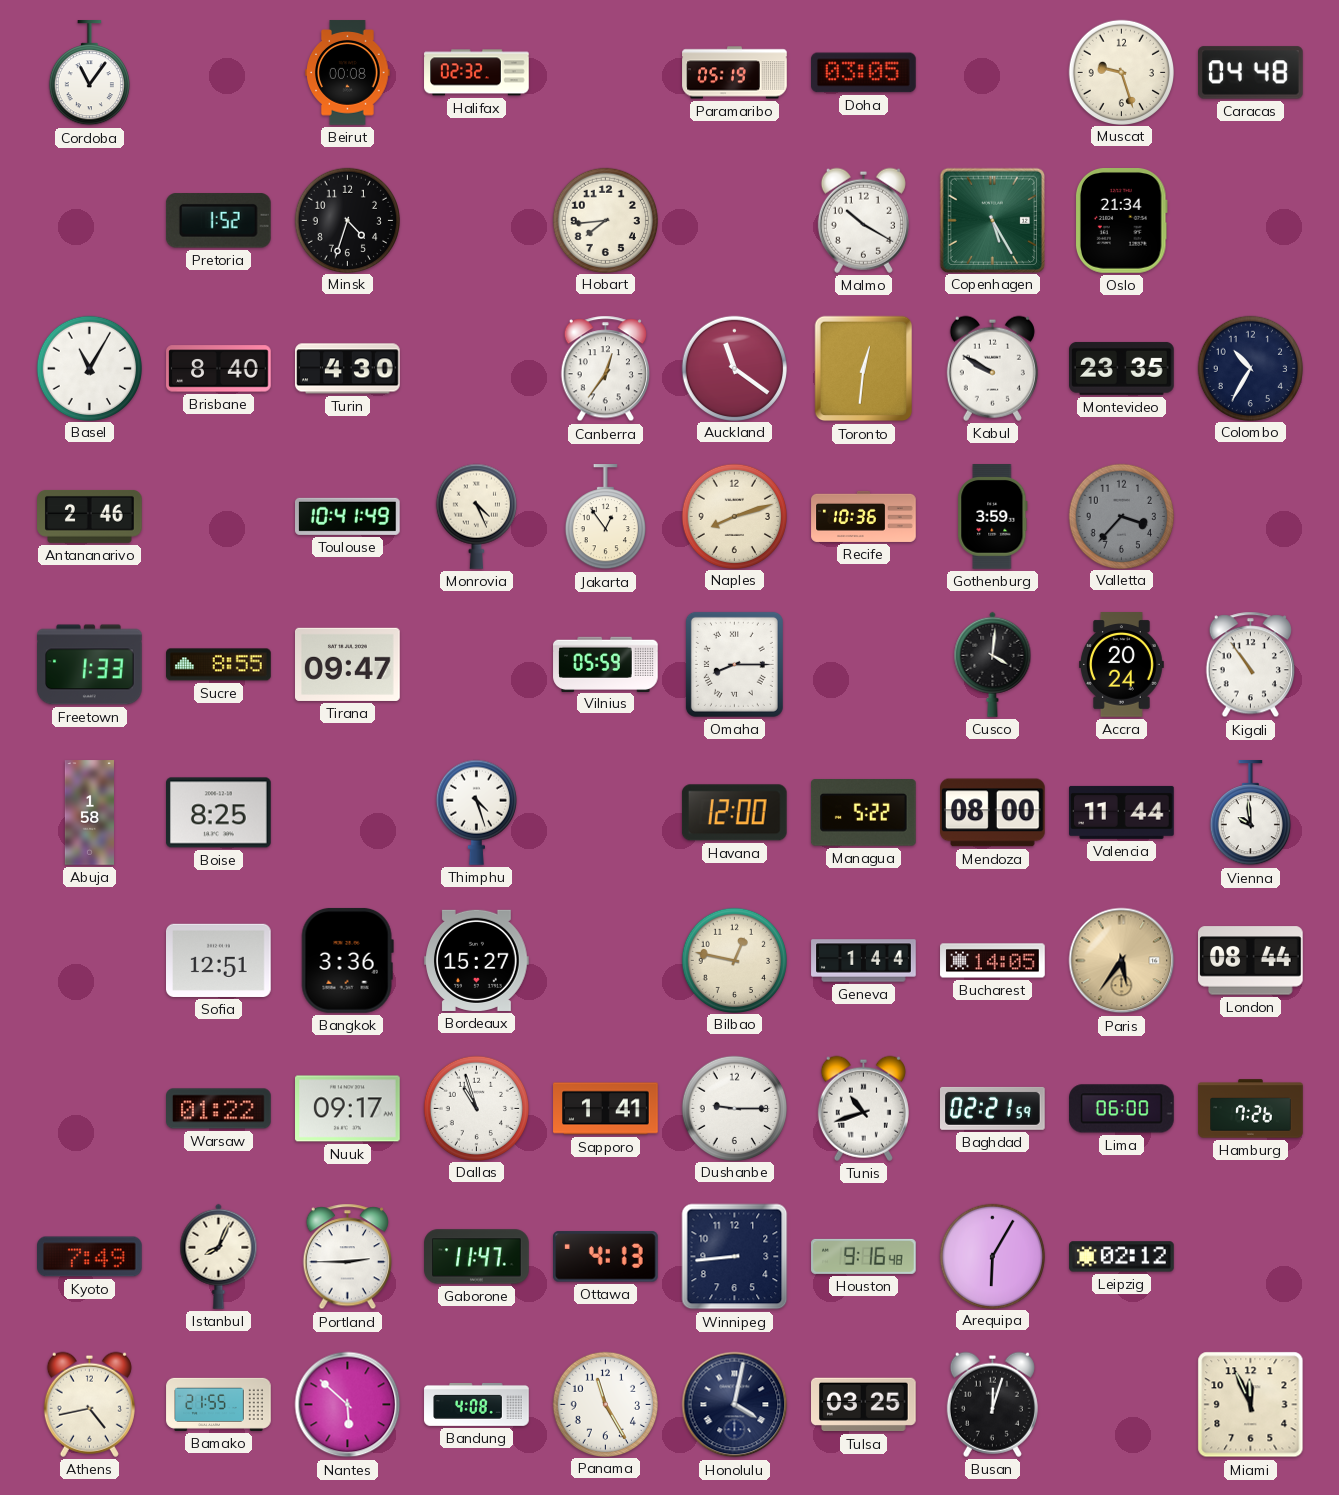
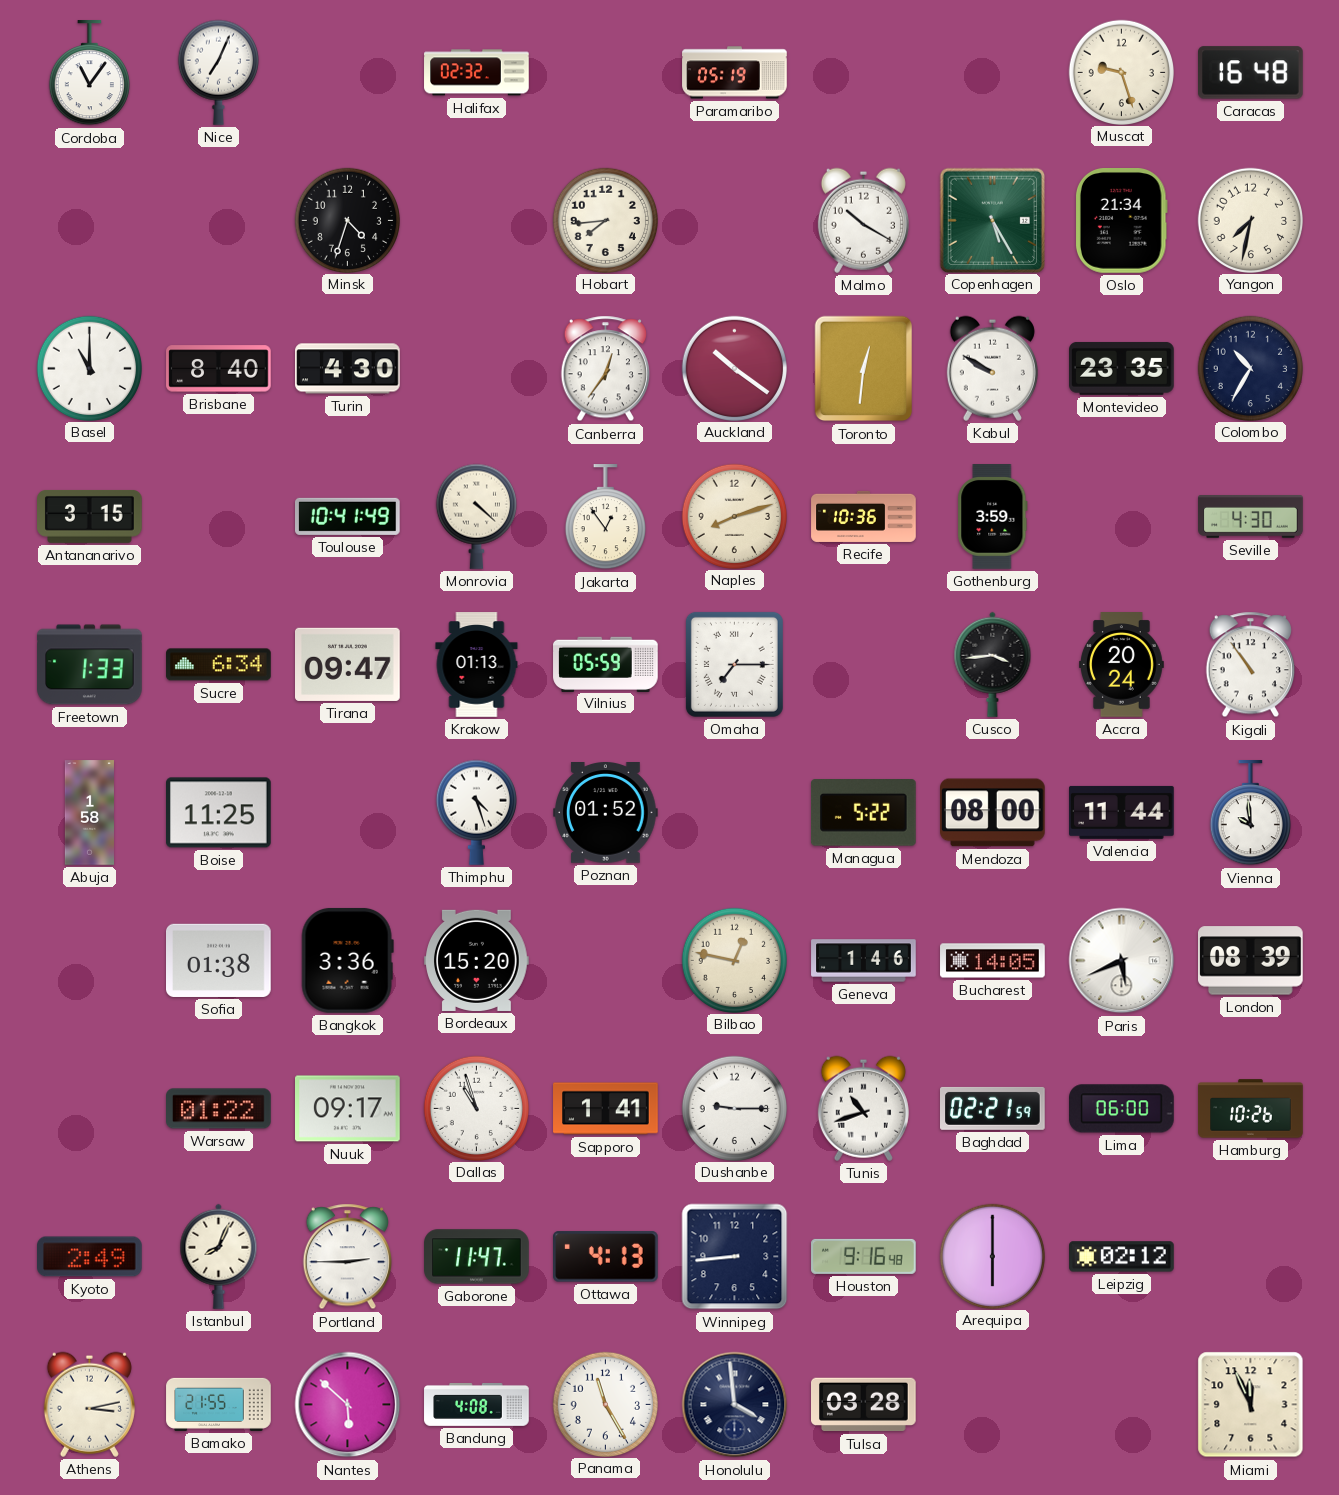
Nice: none -> 7:04
Beirut: 00:08 -> none
Doha: 03:05 -> none
Caracas: 04:48 -> 16:48
Pretoria: 1:52 -> none
Yangon: none -> 7:32
Basel: 11:05 -> 11:00
Auckland: 11:21 -> 10:21
Antananarivo: 2:46 -> 3:15
Monrovia: 4:26 -> 4:22
Valletta: 3:37 -> none
Seville: none -> 4:30
Sucre: 8:55 -> 6:34
Krakow: none -> 01:13
Omaha: 8:15 -> 7:15
Cusco: 4:01 -> 3:44
Boise: 8:25 -> 11:25
Poznan: none -> 01:52
Havana: 12:00 -> none
Sofia: 12:51 -> 01:38
Bordeaux: 15:27 -> 15:20
Geneva: 1:44 -> 1:46
Paris: 5:36 -> 5:41
Paris dial: champagne -> white
London: 08:44 -> 08:39
Hamburg: 7:26 -> 10:26
Kyoto: 7:49 -> 2:49
Arequipa: 6:05 -> 6:00
Athens: 4:43 -> 3:13
Honolulu: 4:02 -> 3:59
Tulsa: 03:25 -> 03:28
Busan: 12:03 -> none
